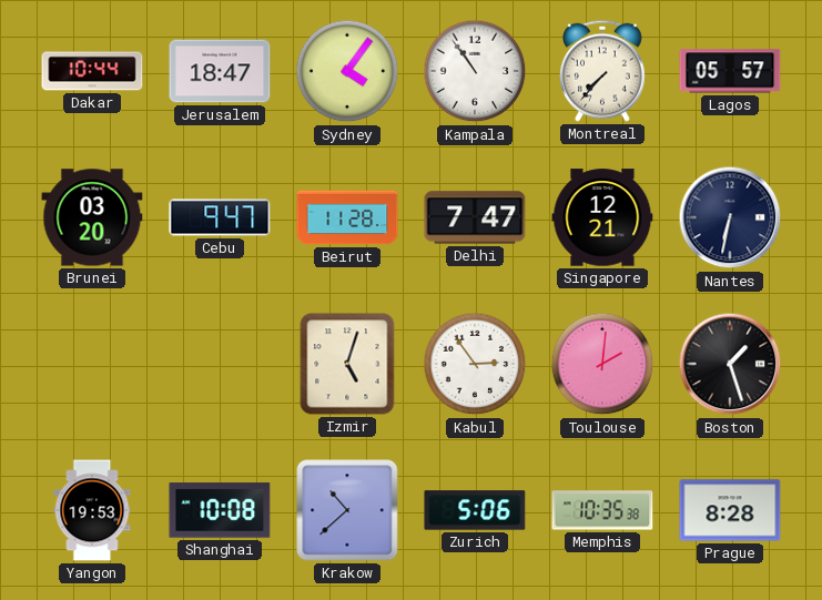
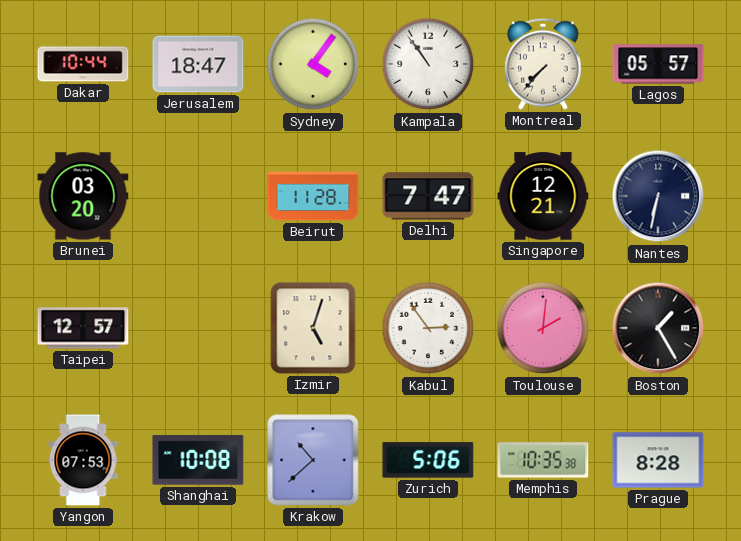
Cebu: 9:47 -> none
Taipei: none -> 12:57
Boston: 1:27 -> 1:25
Yangon: 19:53 -> 07:53
